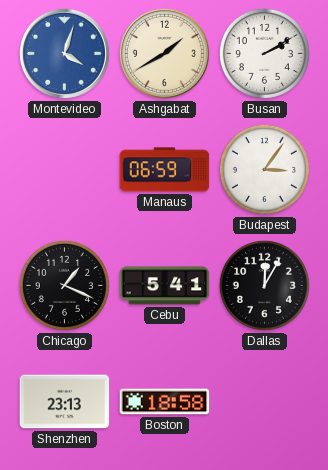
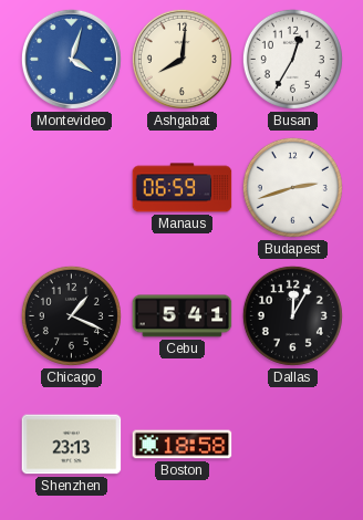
Ashgabat: 1:40 -> 8:01
Busan: 2:10 -> 12:35
Budapest: 3:06 -> 2:42
